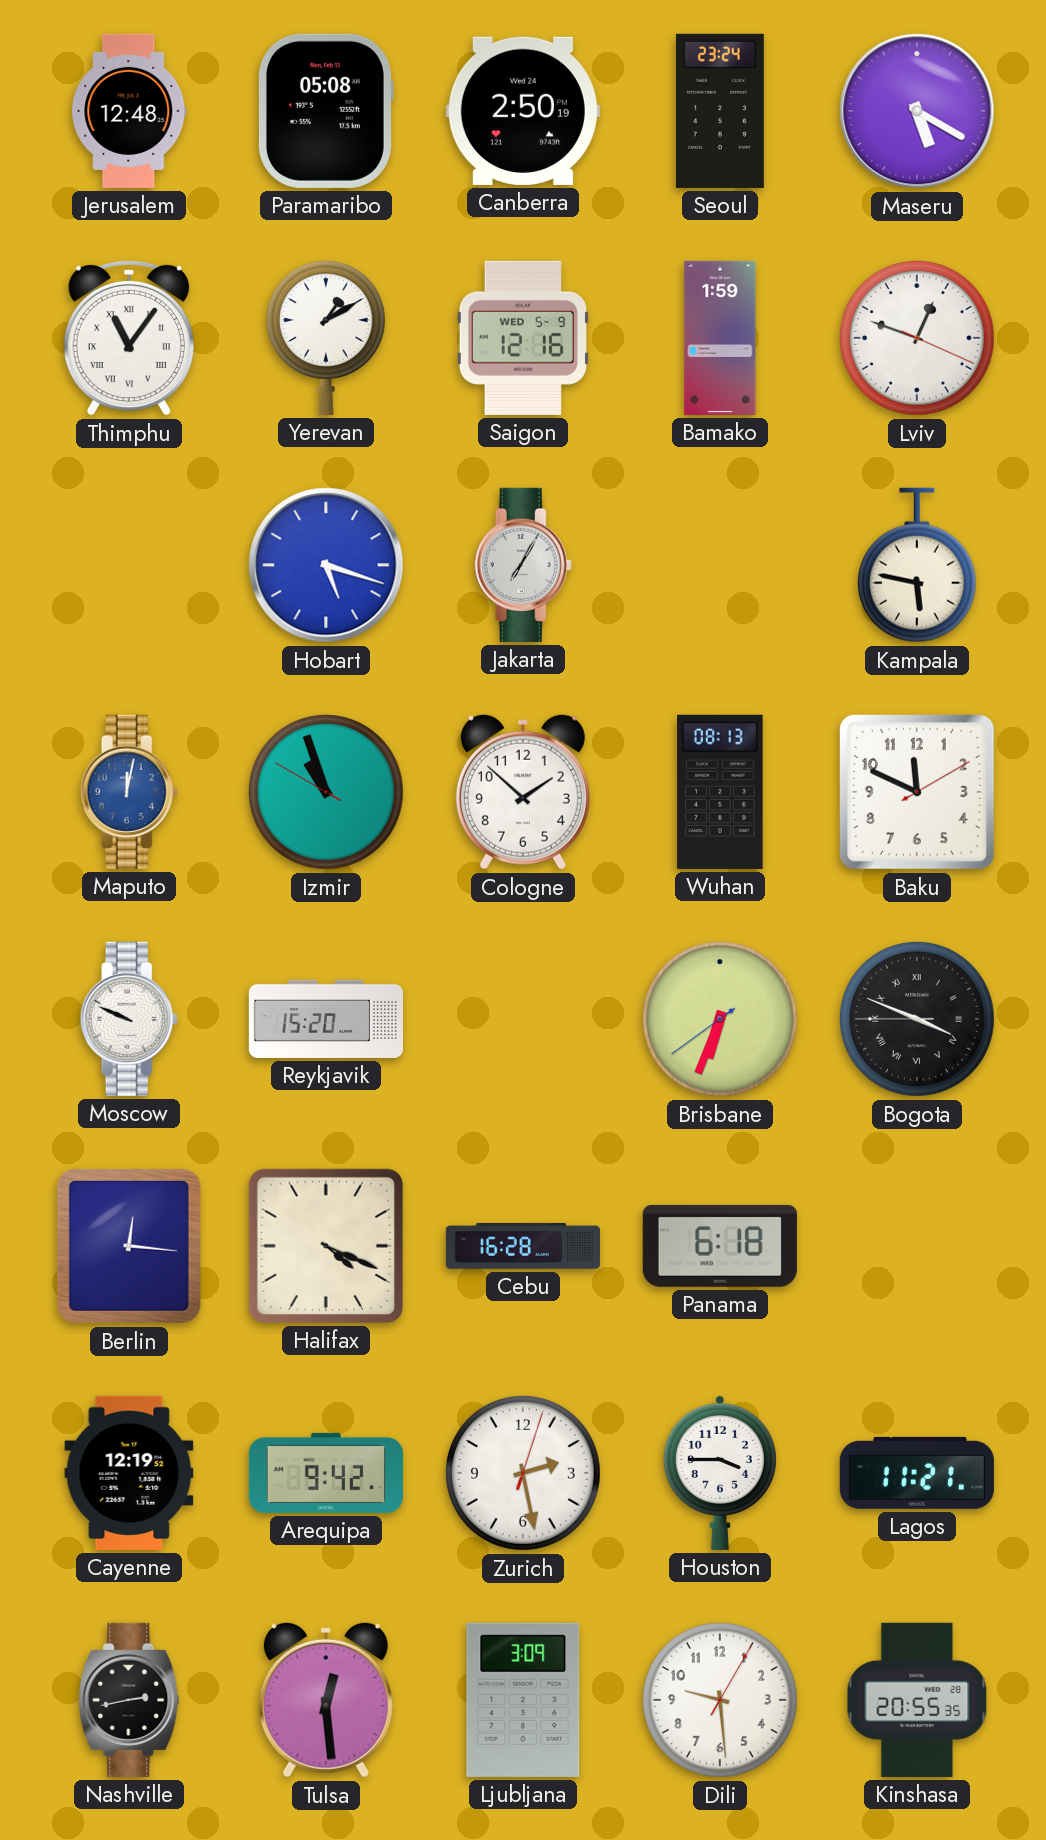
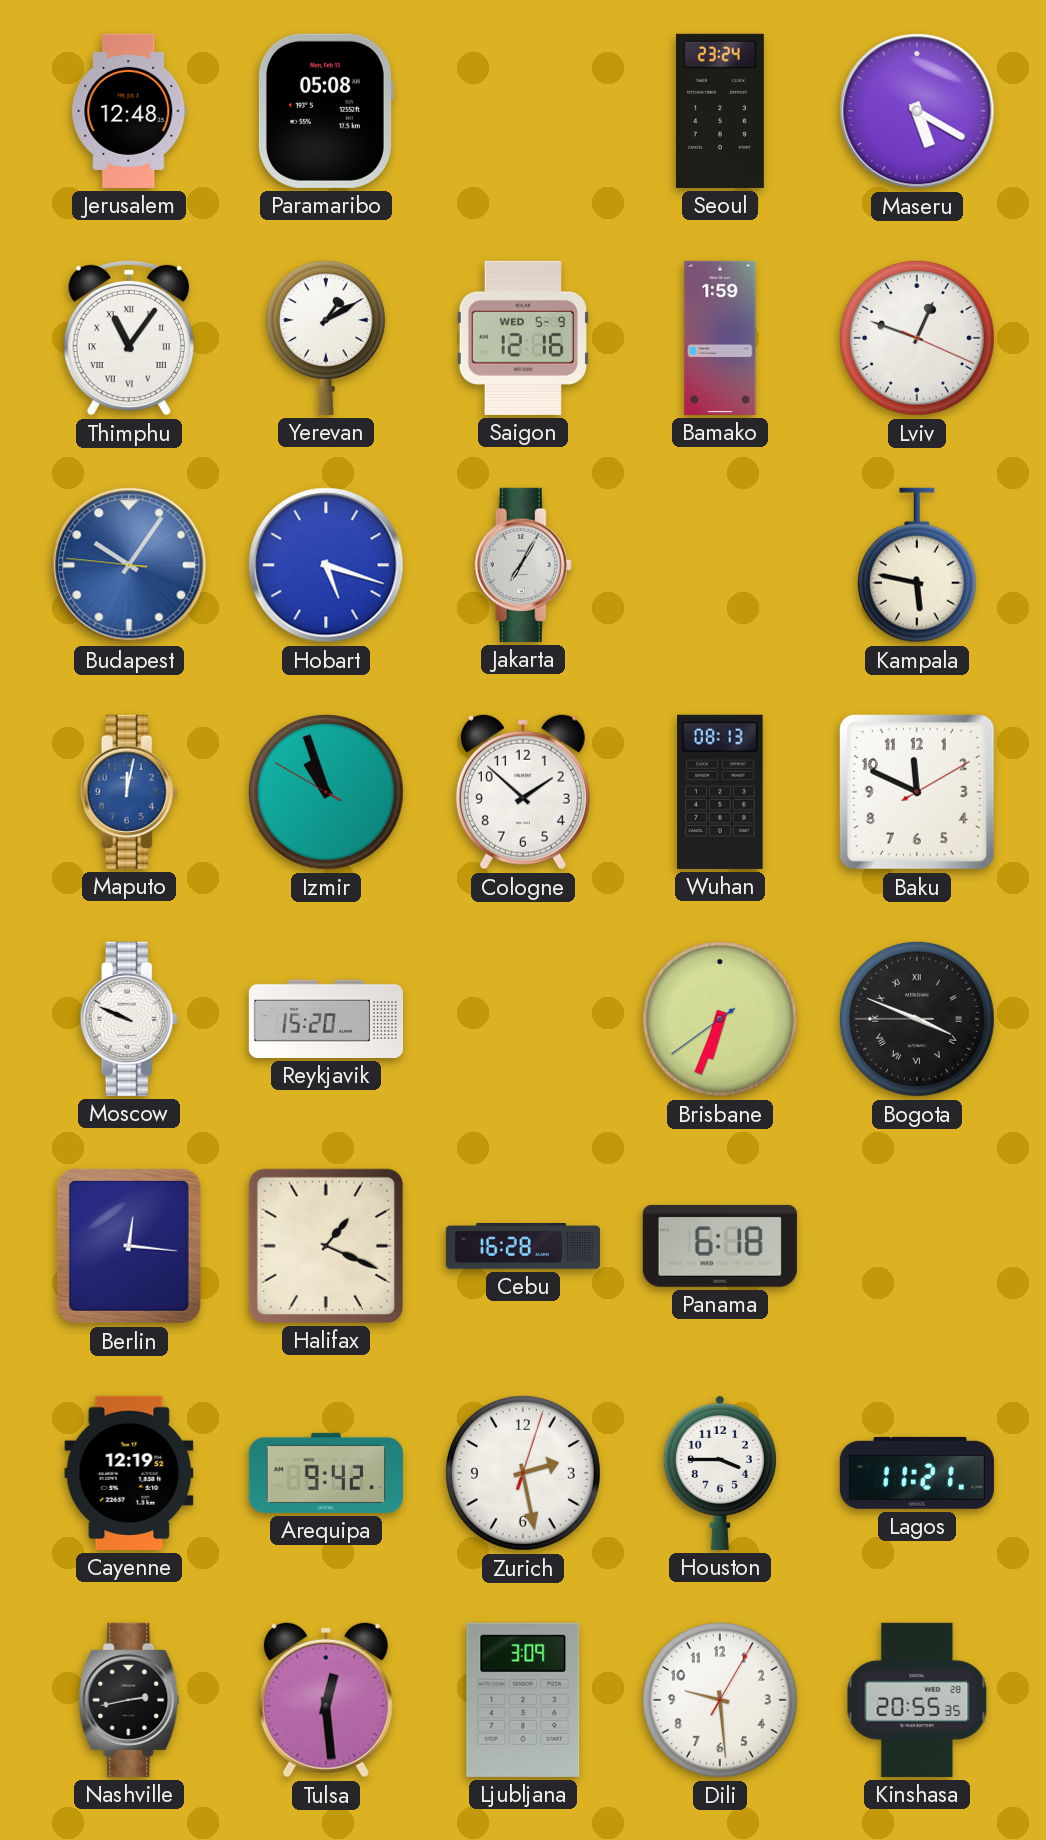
Canberra: 2:50 -> none
Budapest: none -> 10:05
Halifax: 4:19 -> 1:19
